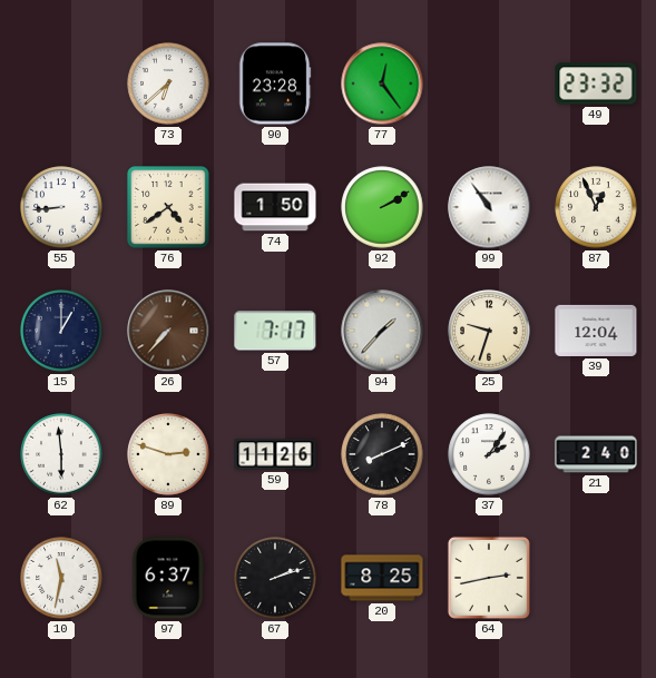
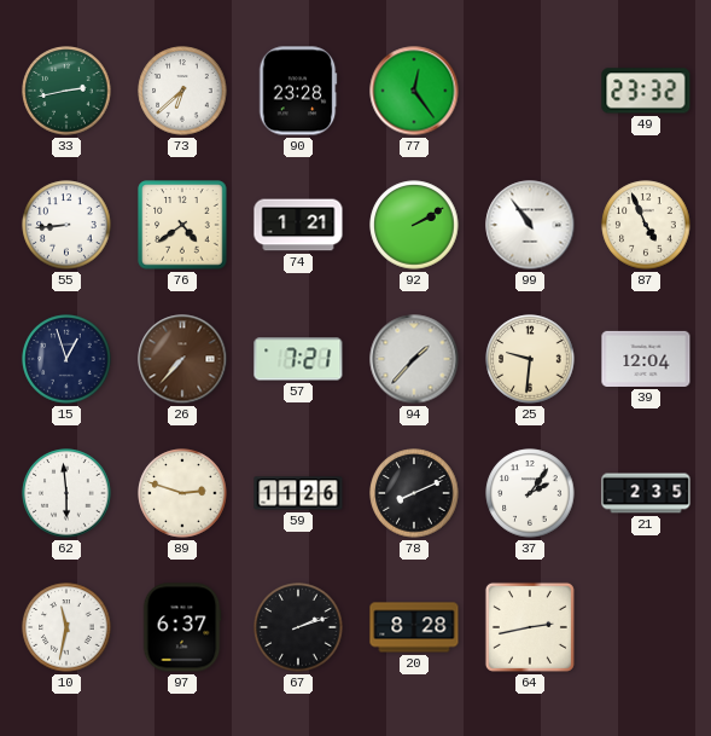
33: none -> 2:43
74: 1:50 -> 1:21
87: 12:56 -> 4:56
15: 1:00 -> 12:57
57: 7:17 -> 7:21
25: 9:33 -> 9:31
21: 2:40 -> 2:35
20: 8:25 -> 8:28
